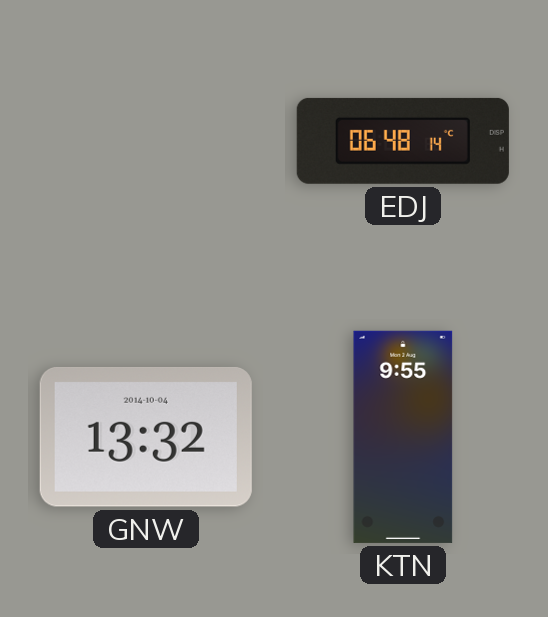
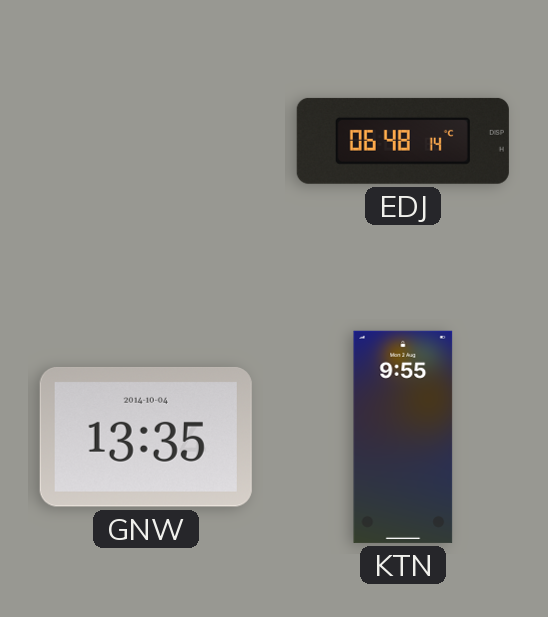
GNW: 13:32 -> 13:35
